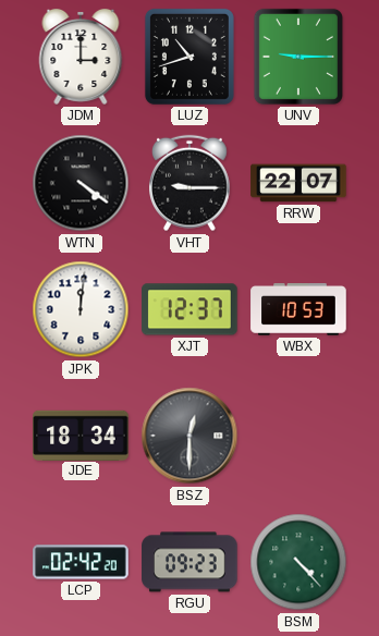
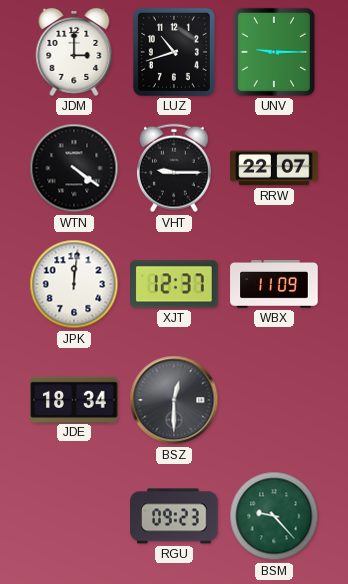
WBX: 10:53 -> 11:09
LCP: 02:42 -> none
BSM: 4:23 -> 9:23
